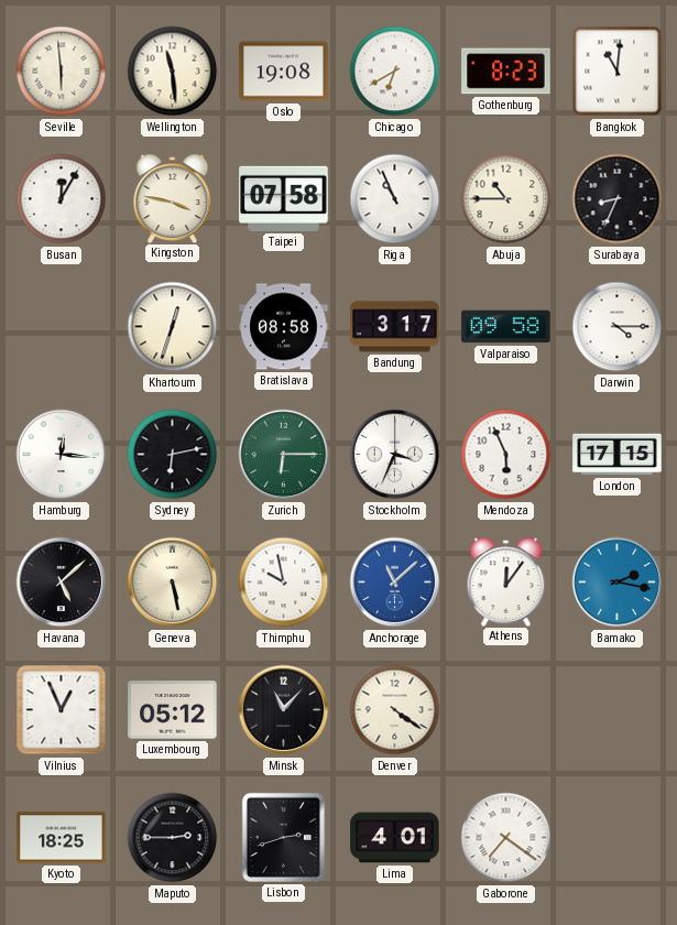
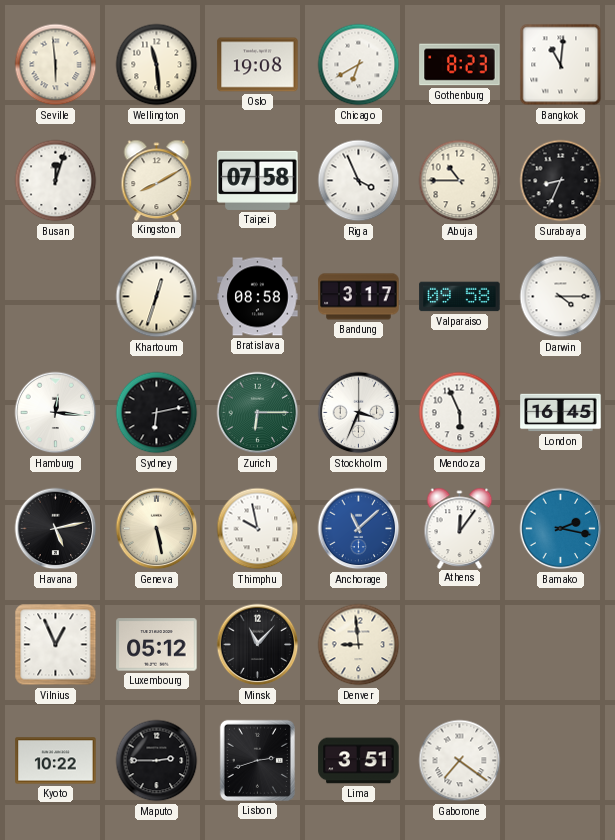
Busan: 12:05 -> 12:03
Kingston: 3:47 -> 8:10
Riga: 10:56 -> 3:56
London: 17:15 -> 16:45
Havana: 5:08 -> 5:13
Denver: 4:21 -> 8:59
Kyoto: 18:25 -> 10:22
Lima: 4:01 -> 3:51
